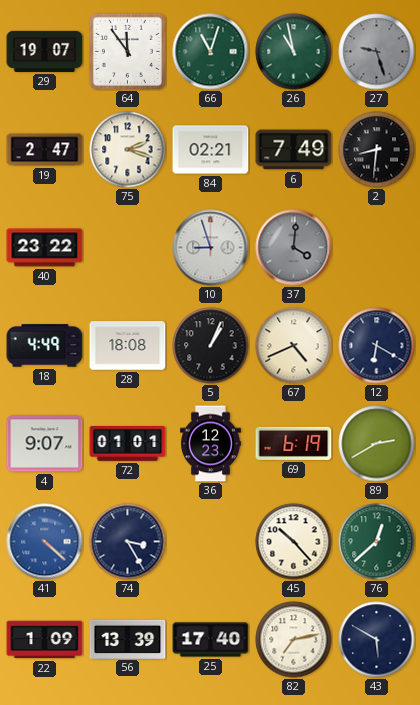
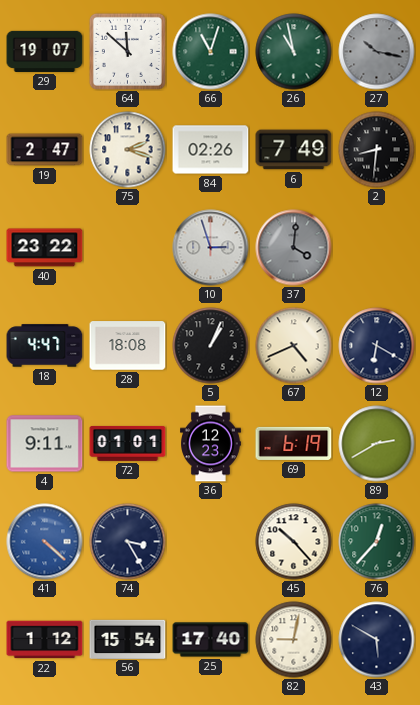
64: 11:54 -> 11:52
27: 9:27 -> 10:17
84: 02:21 -> 02:26
10: 8:57 -> 2:57
18: 4:49 -> 4:47
4: 9:07 -> 9:11
76: 12:38 -> 12:37
22: 1:09 -> 1:12
56: 13:39 -> 15:54
82: 7:13 -> 9:02
